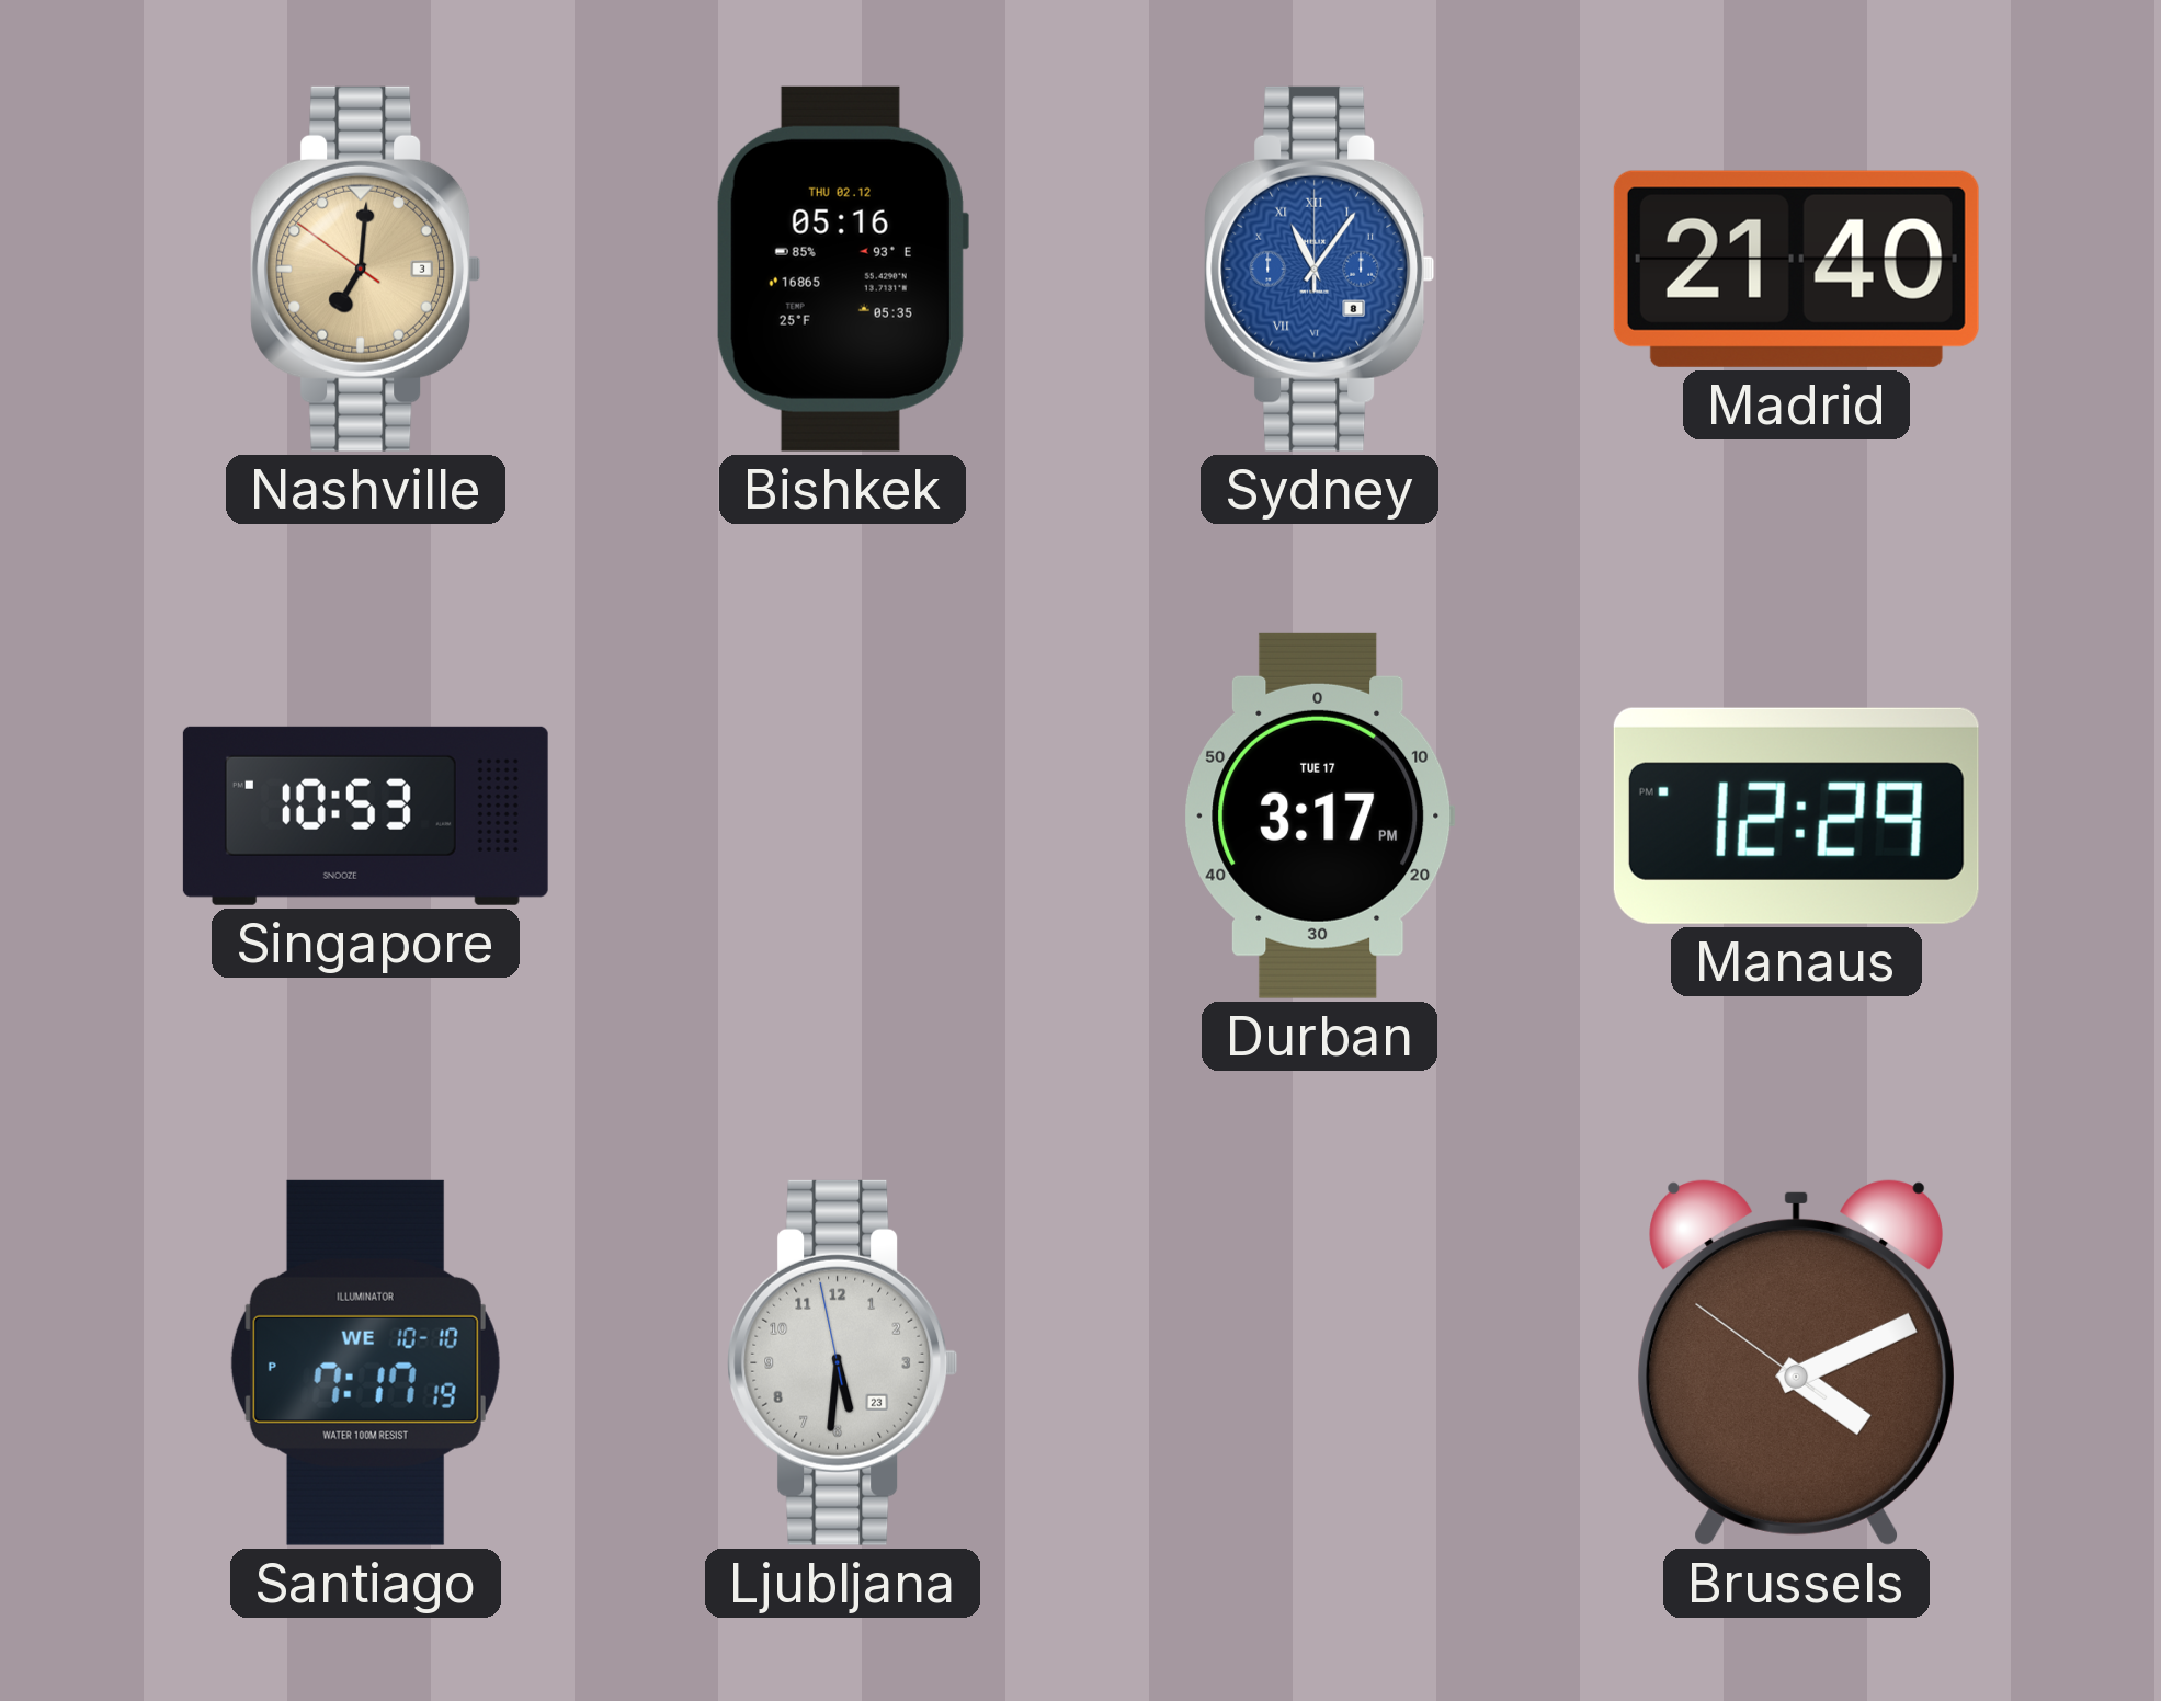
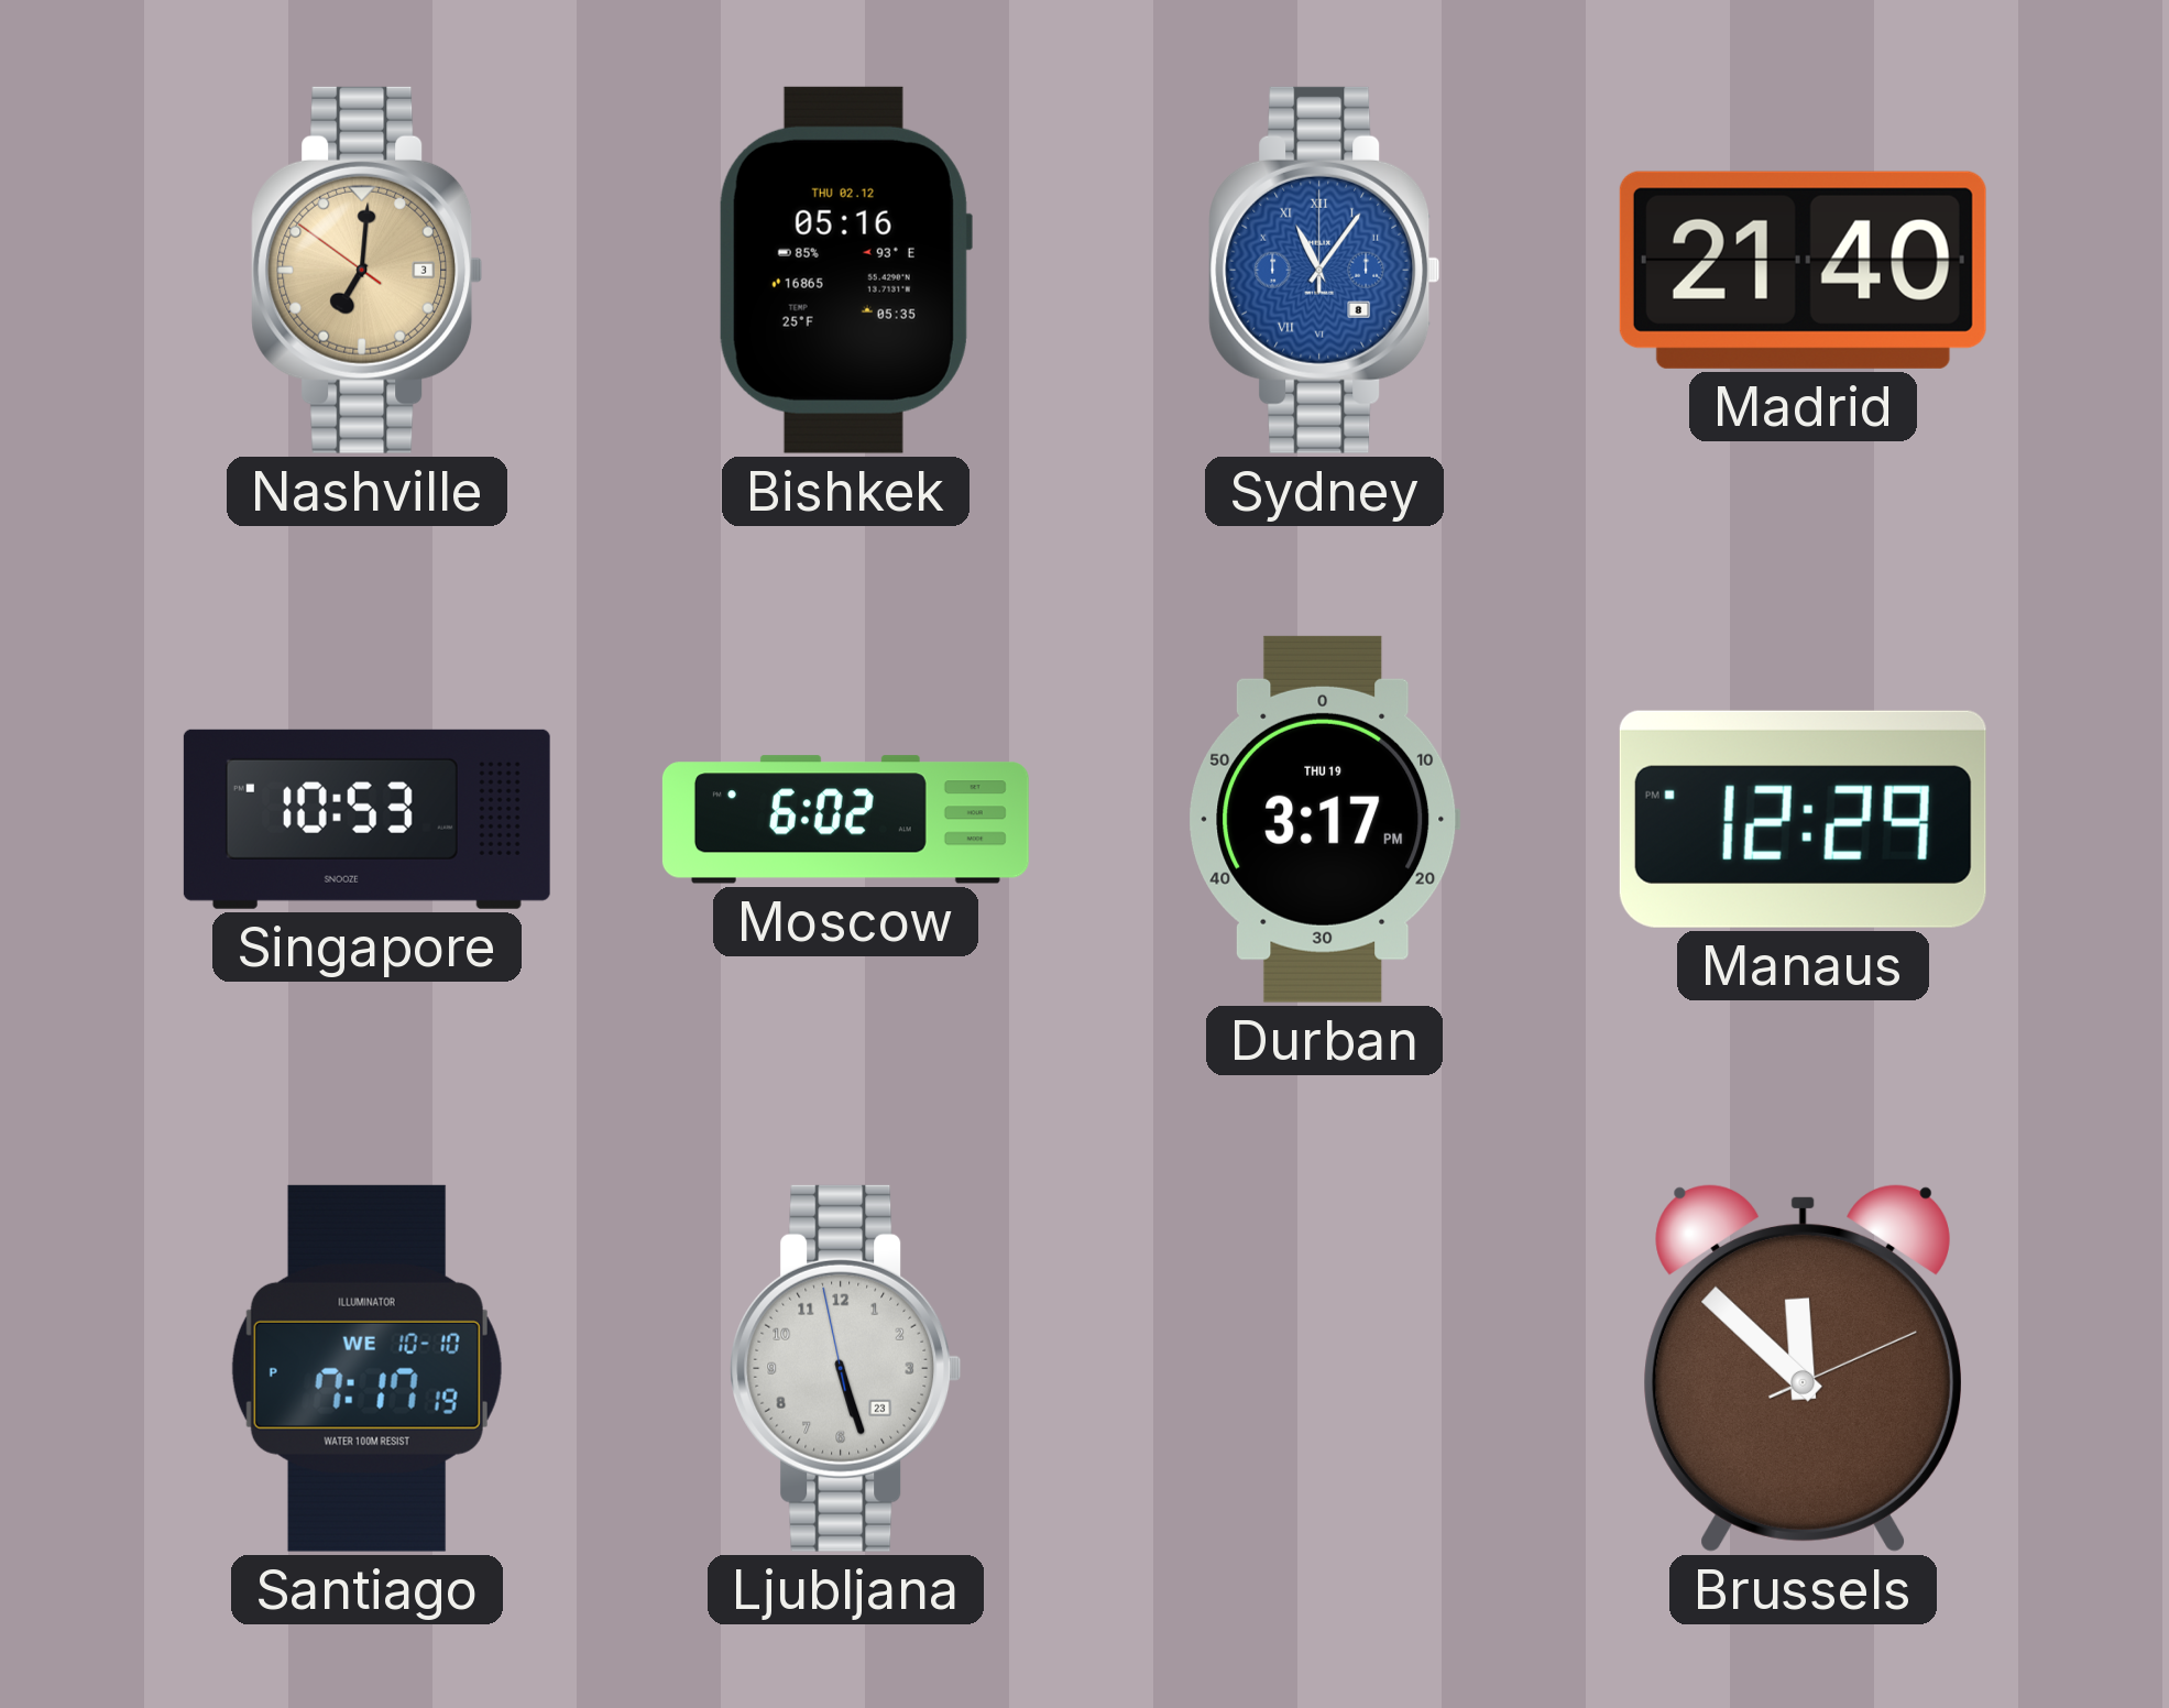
Moscow: none -> 6:02
Durban date: TUE 17 -> THU 19
Ljubljana: 5:30 -> 5:26
Brussels: 4:10 -> 11:52
